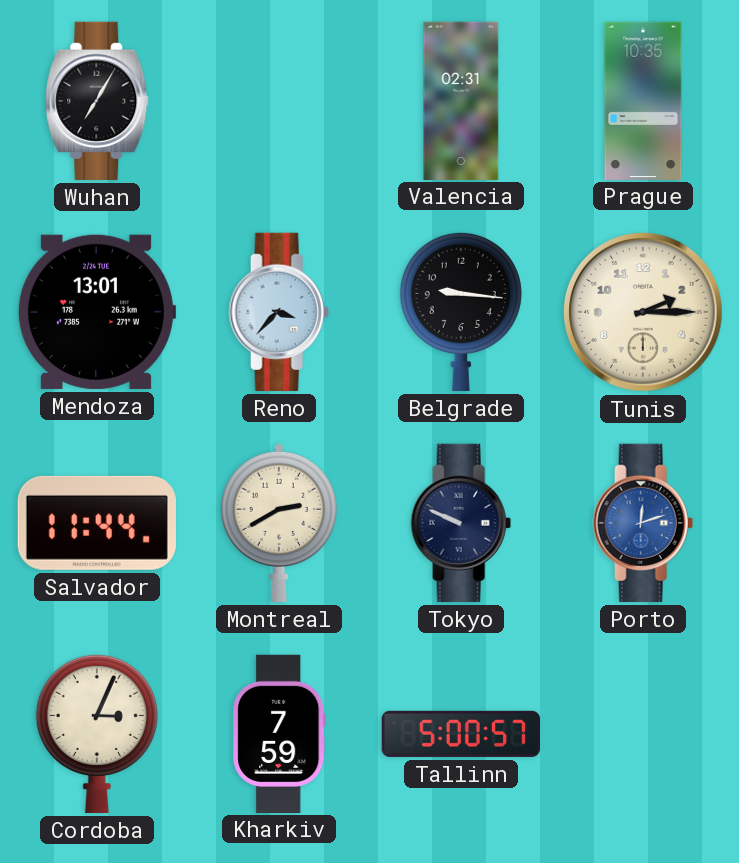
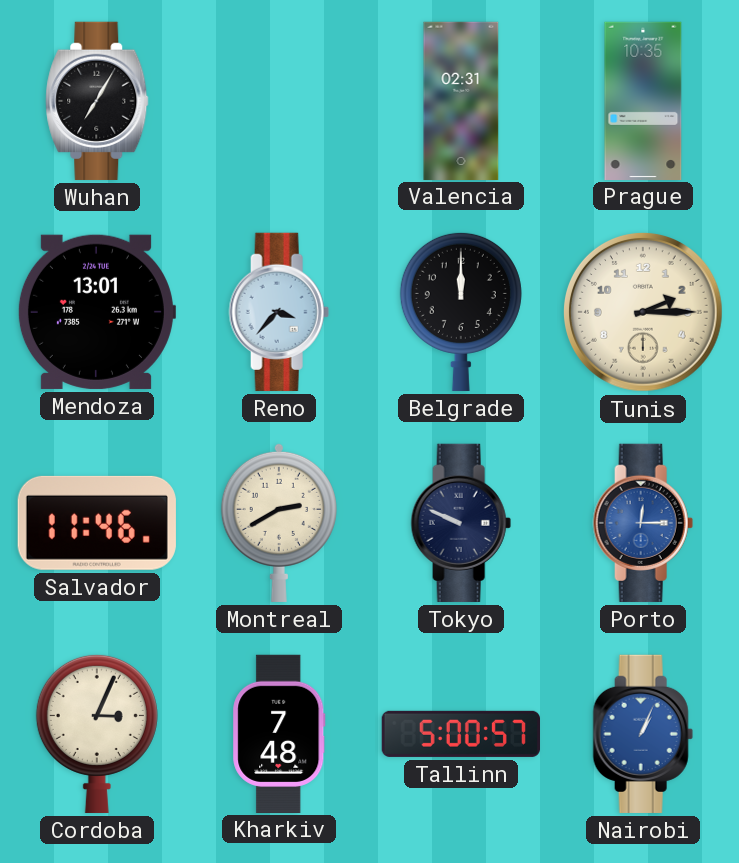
Belgrade: 9:16 -> 12:00
Salvador: 11:44 -> 11:46
Porto: 12:12 -> 12:15
Kharkiv: 7:59 -> 7:48
Nairobi: none -> 1:04
